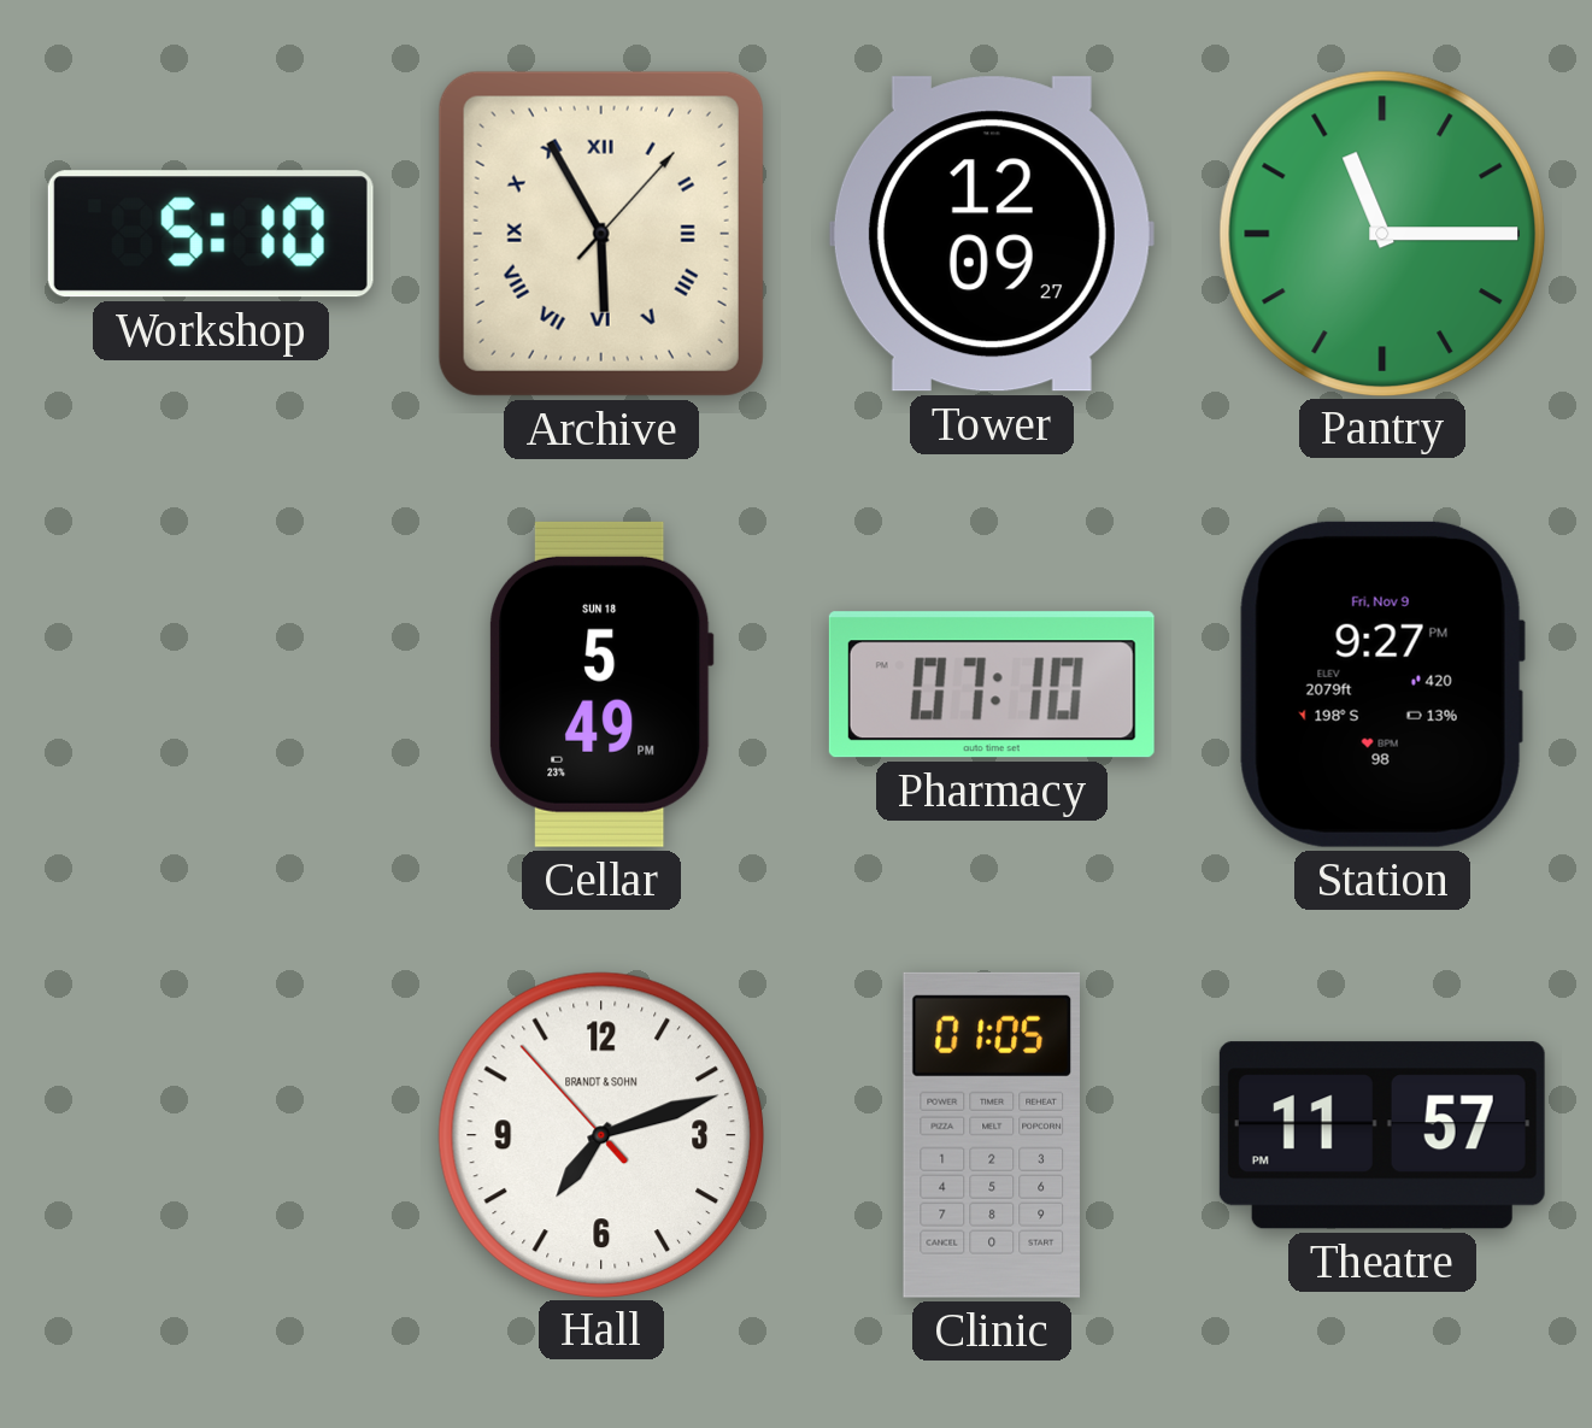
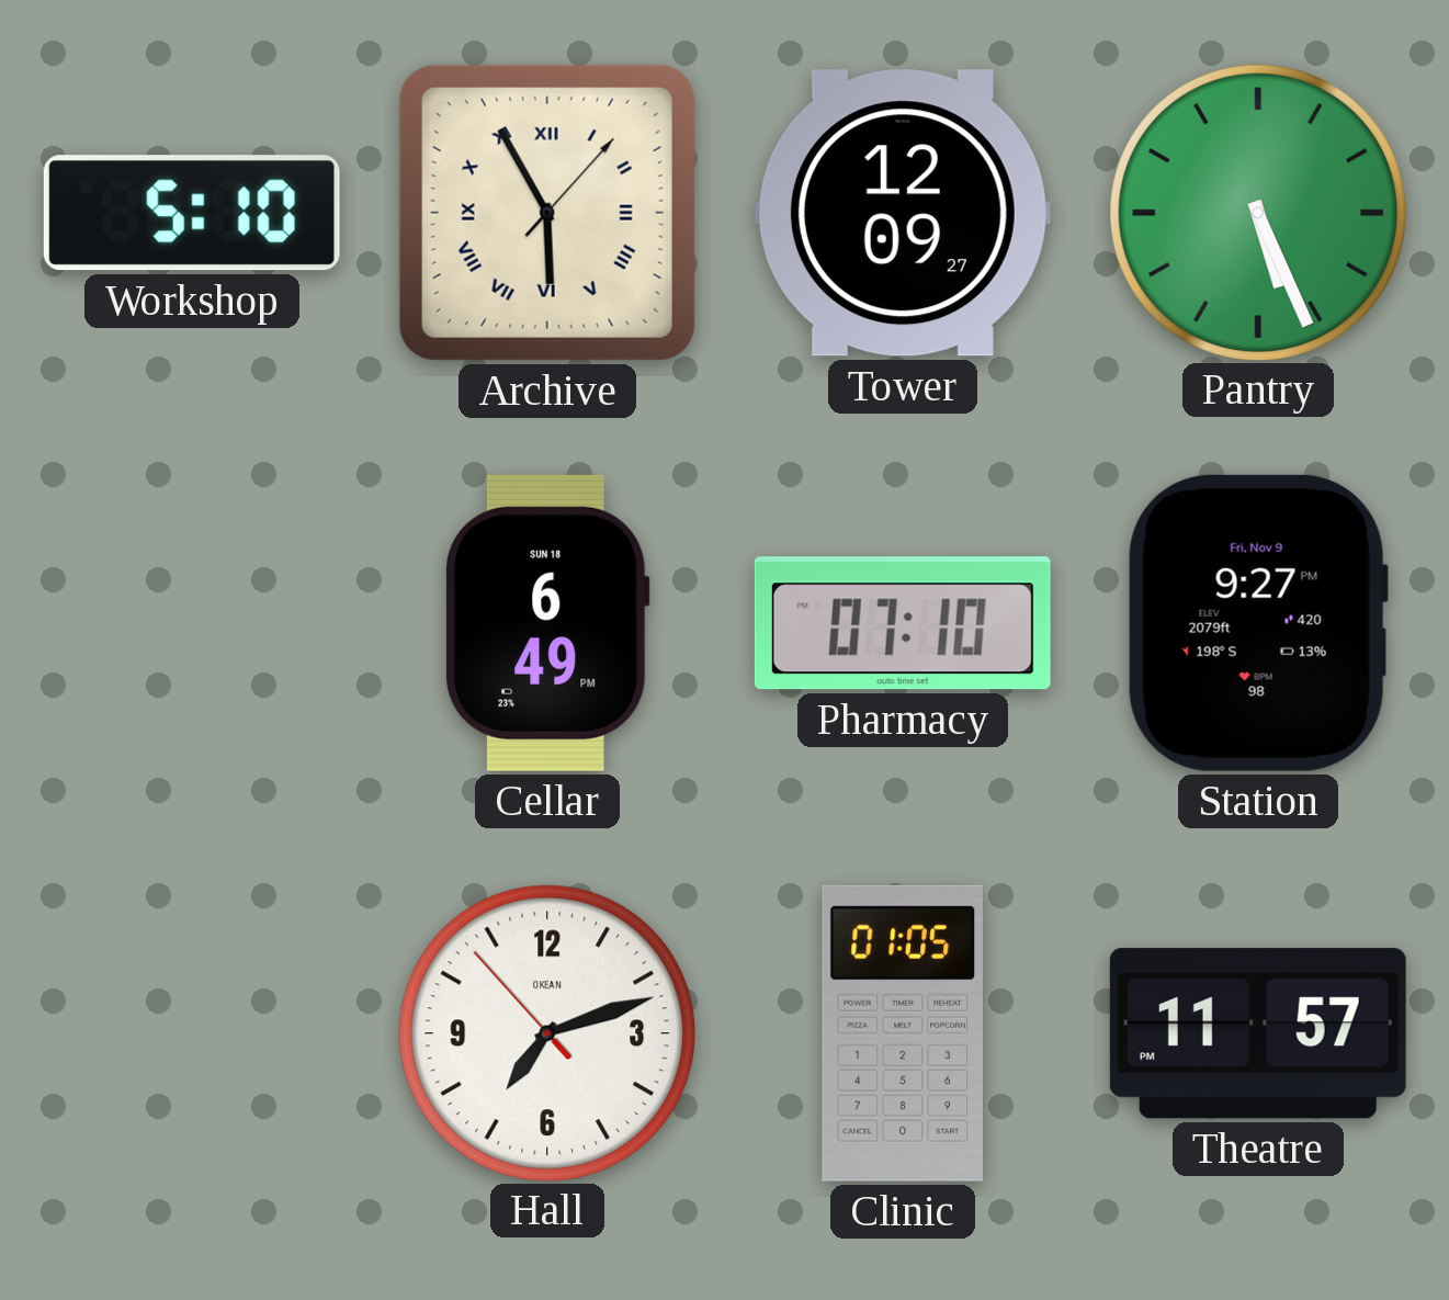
Pantry: 11:15 -> 5:26
Cellar: 5:49 -> 6:49
Hall brand: BRANDT & SOHN -> OKEAN
